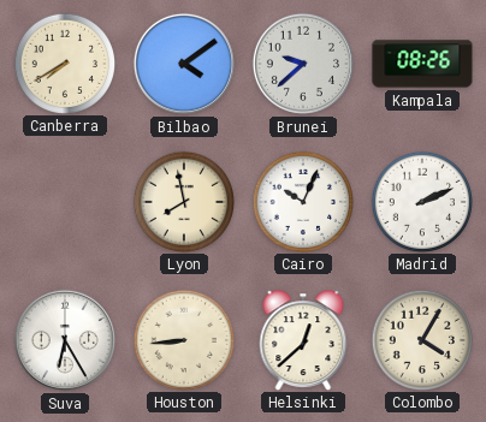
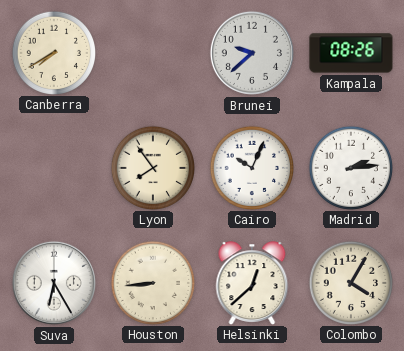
Bilbao: 4:09 -> none
Lyon: 7:58 -> 7:54
Madrid: 2:11 -> 2:14
